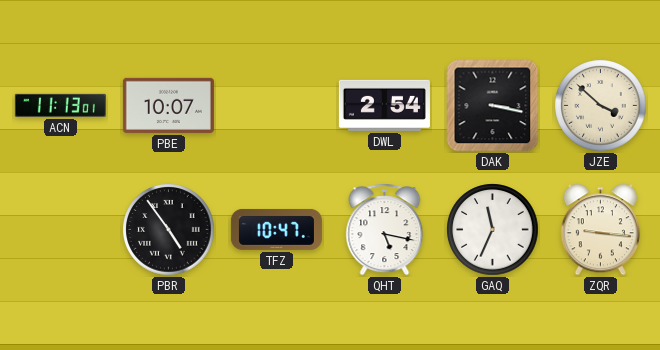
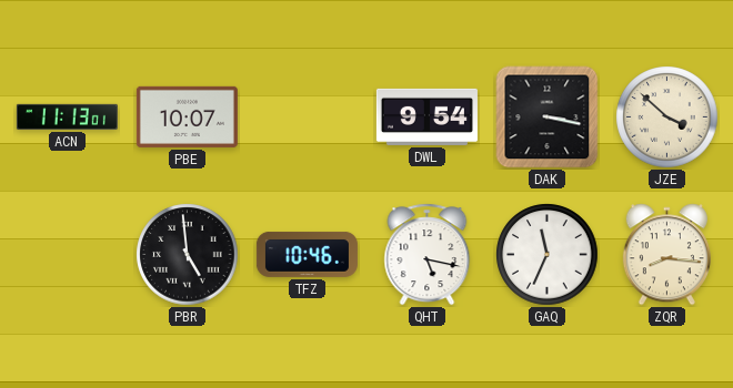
DWL: 2:54 -> 9:54
PBR: 4:54 -> 4:59
TFZ: 10:47 -> 10:46
ZQR: 9:16 -> 8:16
